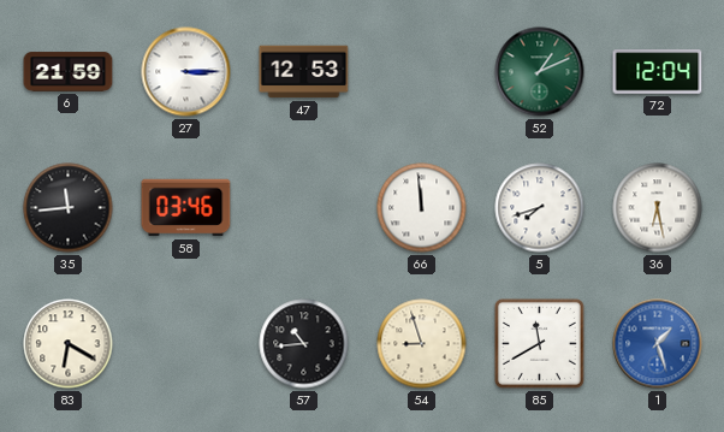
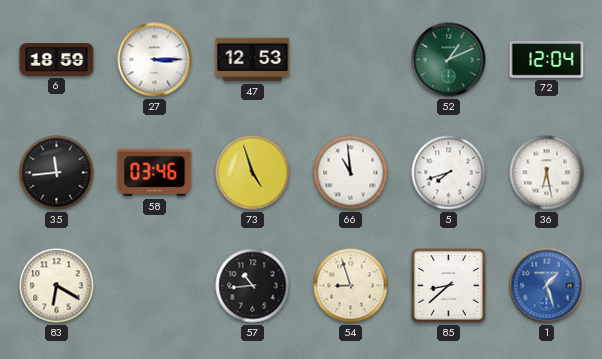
6: 21:59 -> 18:59
73: none -> 4:57
66: 11:59 -> 10:59
85: 11:40 -> 8:38
